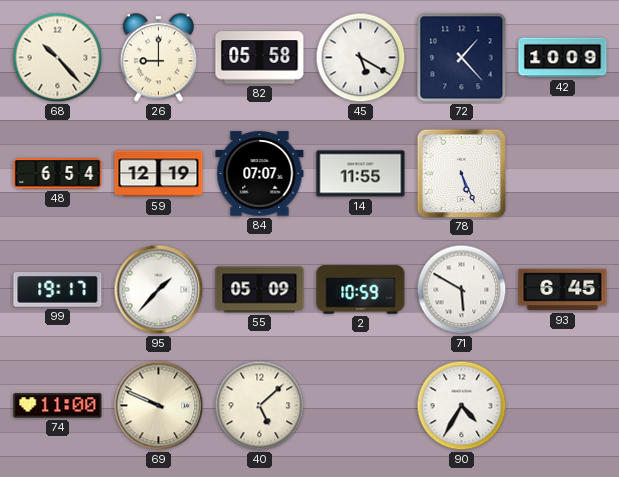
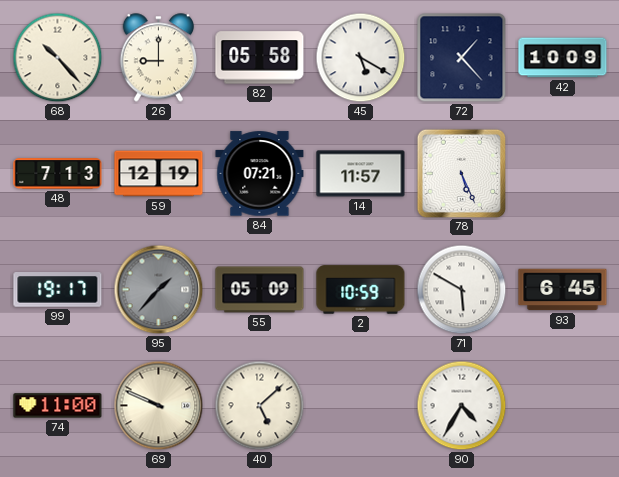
48: 6:54 -> 7:13
84: 07:07 -> 07:21
14: 11:55 -> 11:57
95 dial: white -> grey
